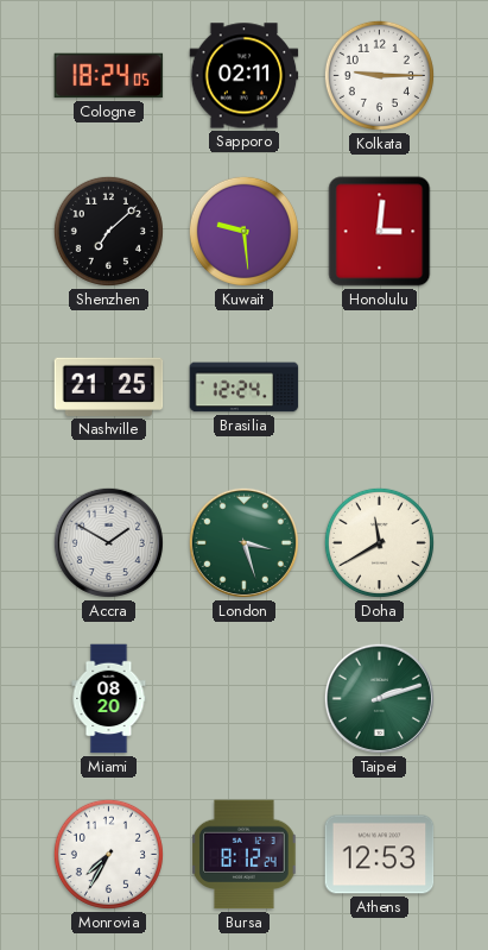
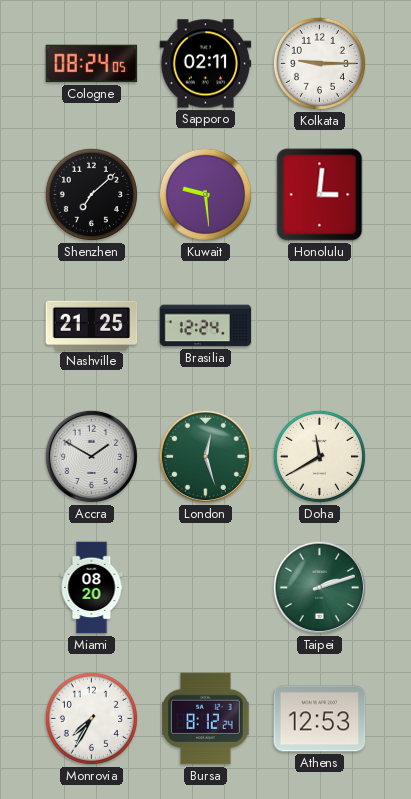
Cologne: 18:24 -> 08:24
London: 3:27 -> 12:27
